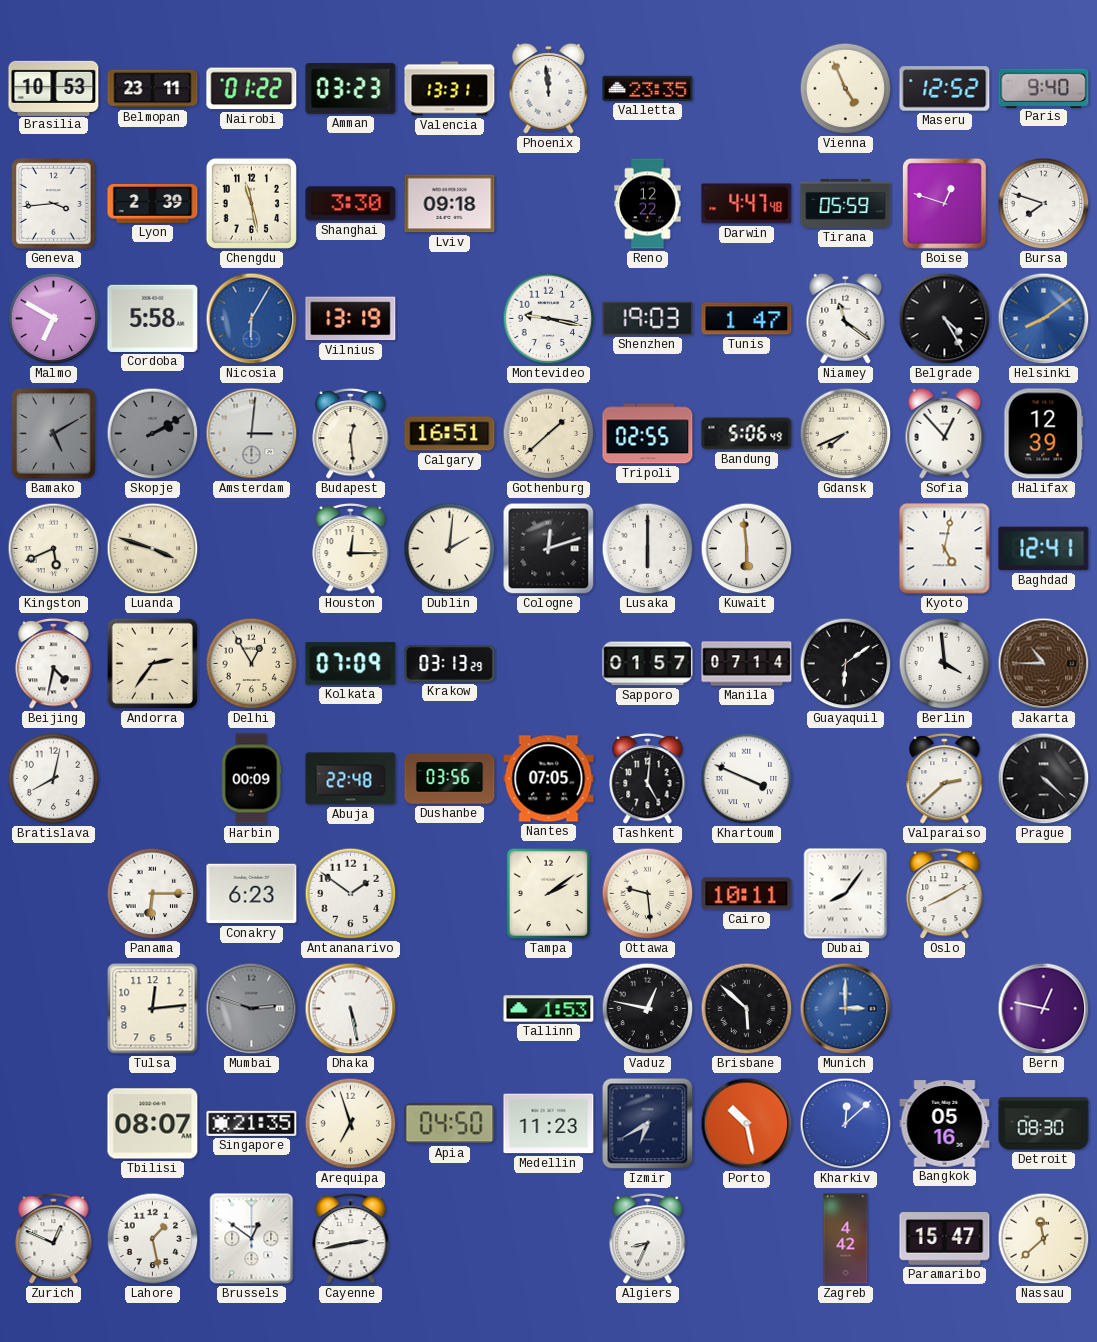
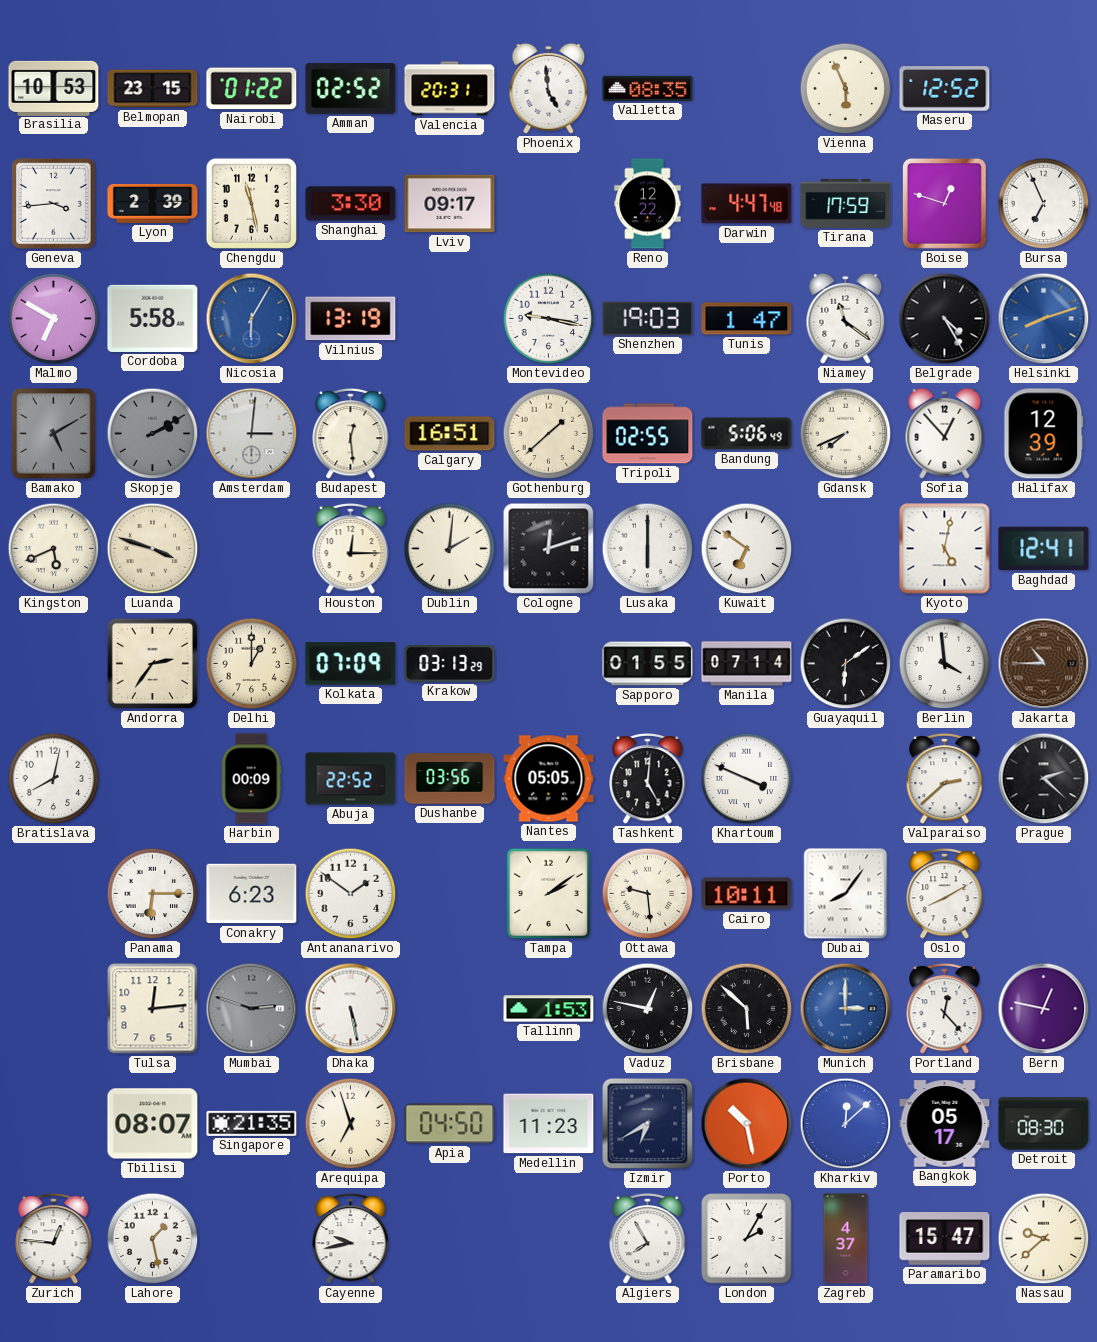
Belmopan: 23:11 -> 23:15
Amman: 03:23 -> 02:52
Valencia: 13:31 -> 20:31
Phoenix: 11:59 -> 4:59
Valletta: 23:35 -> 08:35
Vienna: 4:56 -> 5:56
Paris: 9:40 -> none
Lviv: 09:18 -> 09:17
Tirana: 05:59 -> 17:59
Bursa: 7:48 -> 6:56
Helsinki: 8:09 -> 8:12
Kuwait: 5:59 -> 6:51
Beijing: 4:32 -> none
Delhi: 12:55 -> 1:00
Sapporo: 01:57 -> 01:55
Abuja: 22:48 -> 22:52
Nantes: 07:05 -> 05:05
Prague: 4:22 -> 2:22
Portland: none -> 12:23
Bangkok: 05:16 -> 05:17
Zurich: 12:49 -> 12:46
Brussels: 12:51 -> none
Cayenne: 2:43 -> 9:43
Algiers: 8:34 -> 7:55
London: none -> 2:05
Zagreb: 4:42 -> 4:37
Nassau: 11:38 -> 9:38
